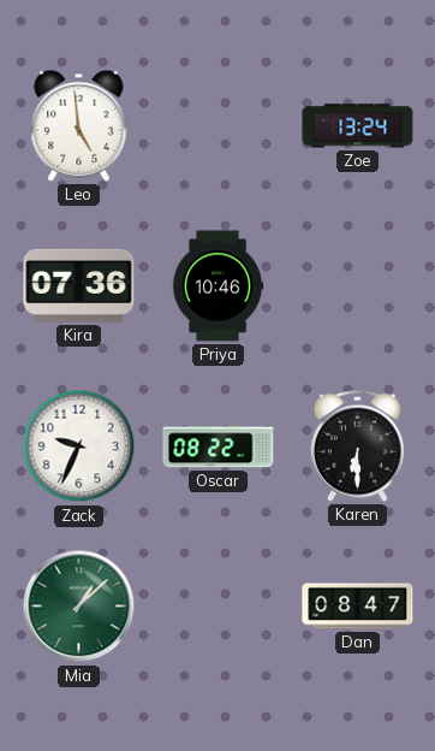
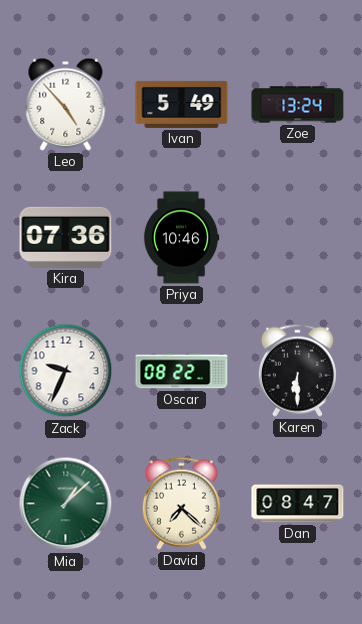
Leo: 4:59 -> 4:53
Ivan: none -> 5:49
David: none -> 7:22
